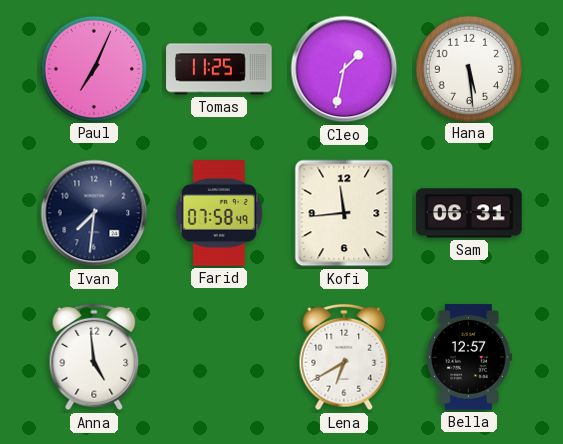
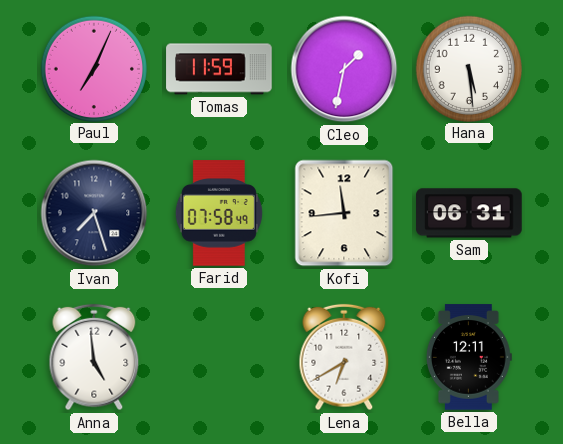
Tomas: 11:25 -> 11:59
Ivan: 7:31 -> 7:27
Bella: 12:57 -> 12:11
